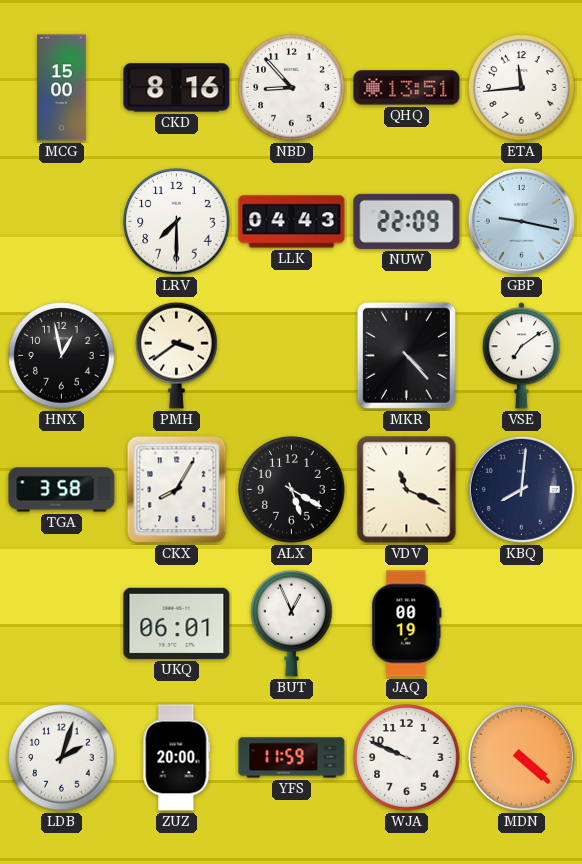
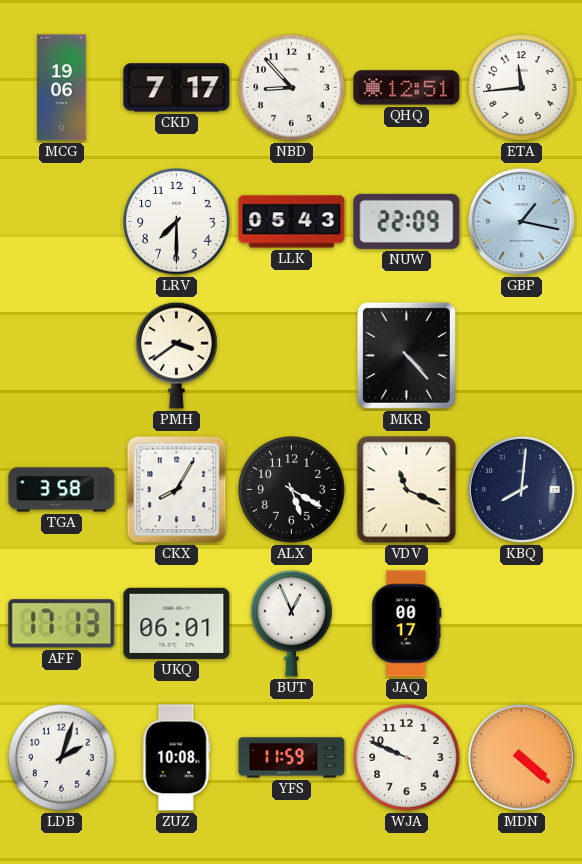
MCG: 15:00 -> 19:06
CKD: 8:16 -> 7:17
QHQ: 13:51 -> 12:51
LLK: 04:43 -> 05:43
GBP: 9:17 -> 1:17
HNX: 12:58 -> none
VSE: 7:09 -> none
AFF: none -> 17:13
JAQ: 00:19 -> 00:17
ZUZ: 20:00 -> 10:08
